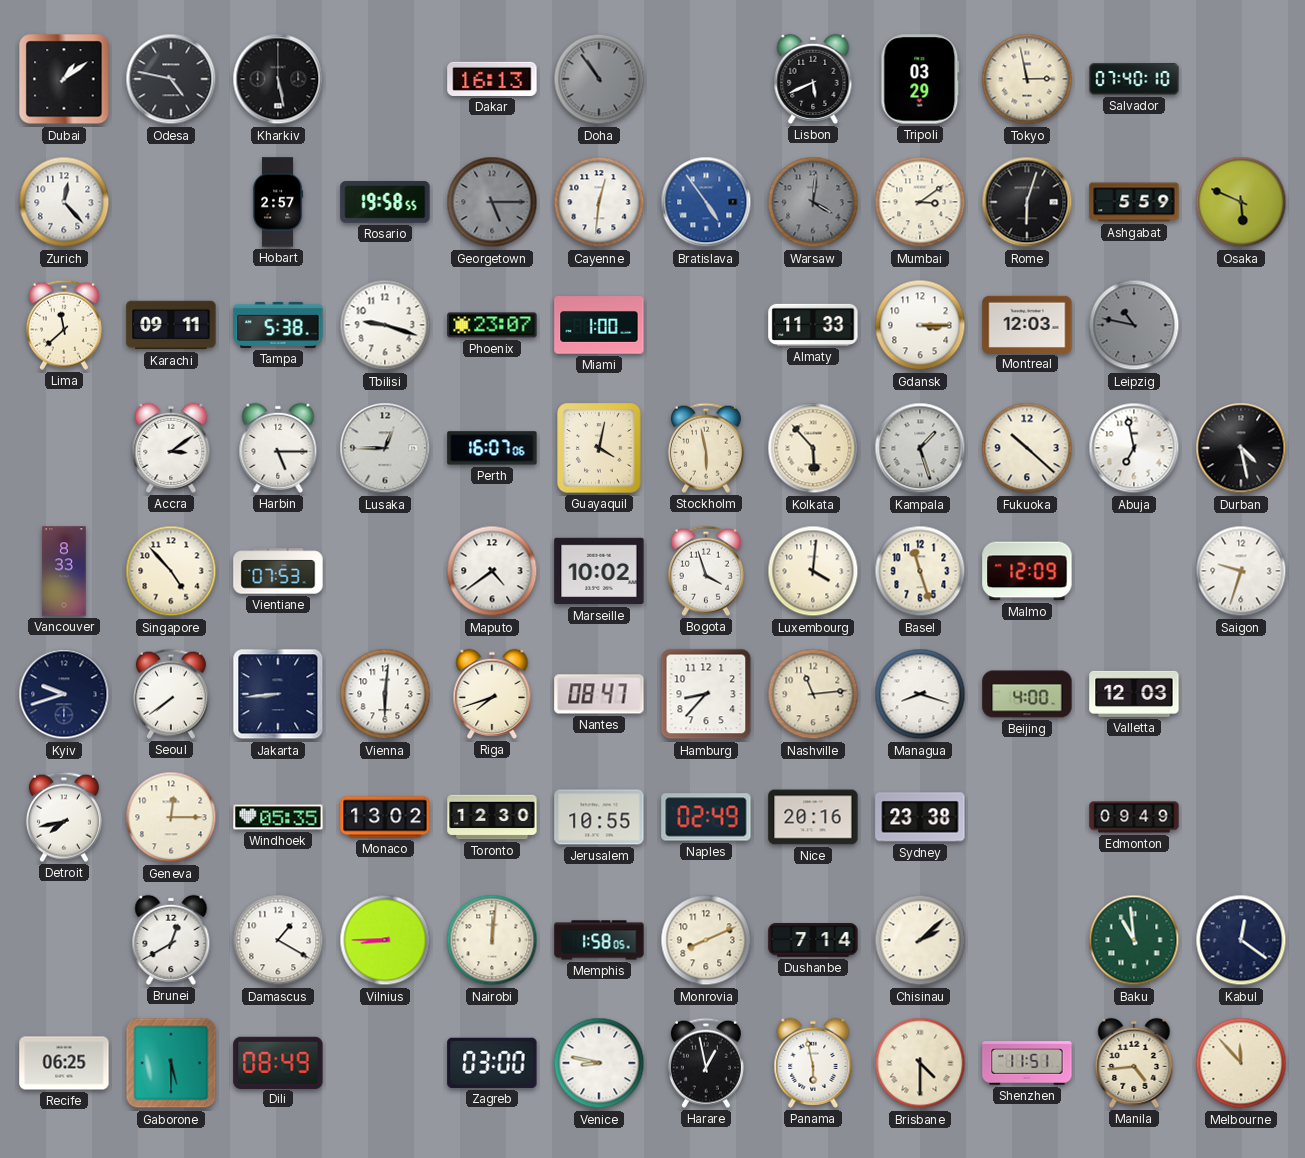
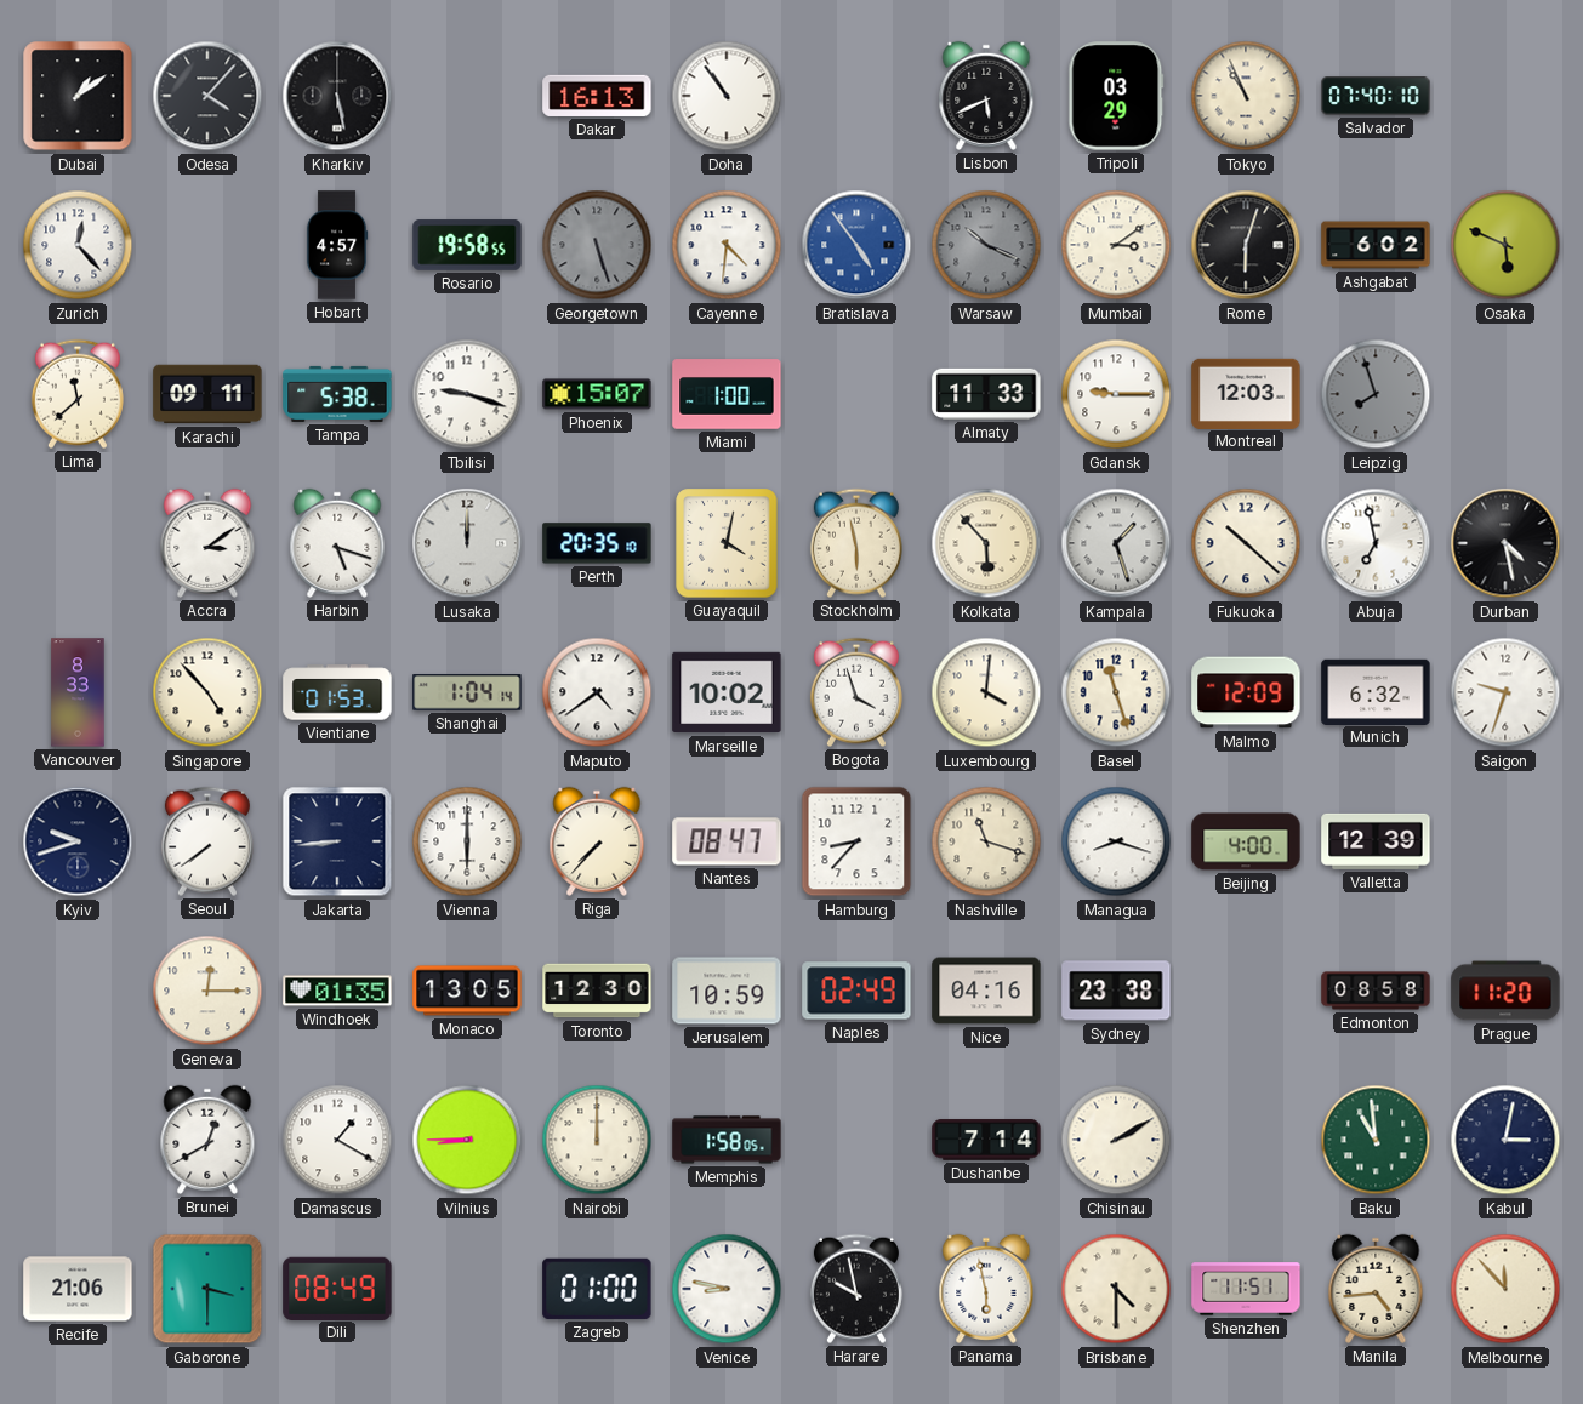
Odesa: 4:47 -> 4:07
Doha dial: grey -> white
Tokyo: 2:58 -> 10:56
Hobart: 2:57 -> 4:57
Georgetown: 5:15 -> 5:27
Cayenne: 12:31 -> 4:31
Warsaw: 4:01 -> 10:19
Ashgabat: 5:59 -> 6:02
Phoenix: 23:07 -> 15:07
Gdansk: 3:15 -> 9:15
Leipzig: 10:47 -> 7:57
Harbin: 5:15 -> 5:18
Lusaka: 12:45 -> 12:00
Perth: 16:07 -> 20:35
Vientiane: 07:53 -> 01:53
Shanghai: none -> 1:04
Munich: none -> 6:32
Vienna: 6:01 -> 6:00
Riga: 7:42 -> 7:37
Nashville: 11:14 -> 11:18
Valletta: 12:03 -> 12:39
Detroit: 7:43 -> none
Windhoek: 05:35 -> 01:35
Monaco: 13:02 -> 13:05
Jerusalem: 10:55 -> 10:59
Nice: 20:16 -> 04:16
Edmonton: 09:49 -> 08:58
Prague: none -> 11:20
Nairobi: 12:01 -> 12:00
Monrovia: 8:11 -> none
Chisinau: 2:08 -> 2:10
Kabul: 12:21 -> 3:02
Recife: 06:25 -> 21:06
Gaborone: 5:30 -> 3:30
Zagreb: 03:00 -> 01:00
Harare: 12:58 -> 9:58
